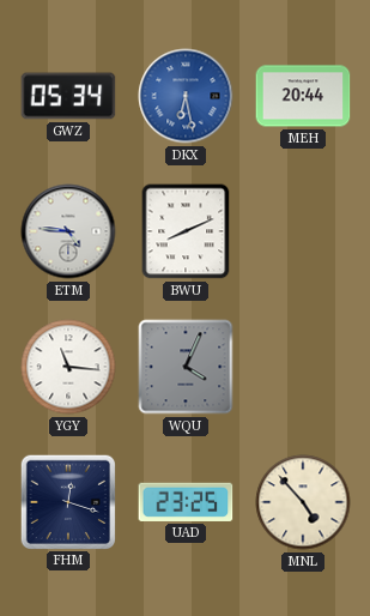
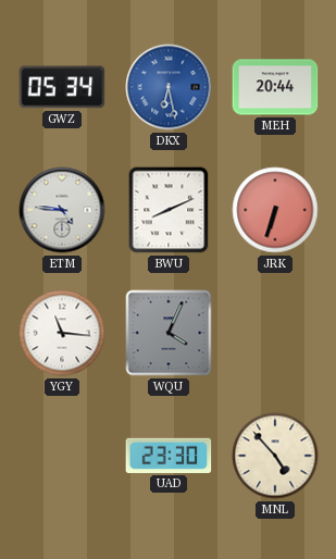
JRK: none -> 6:33
FHM: 12:18 -> none
UAD: 23:25 -> 23:30
